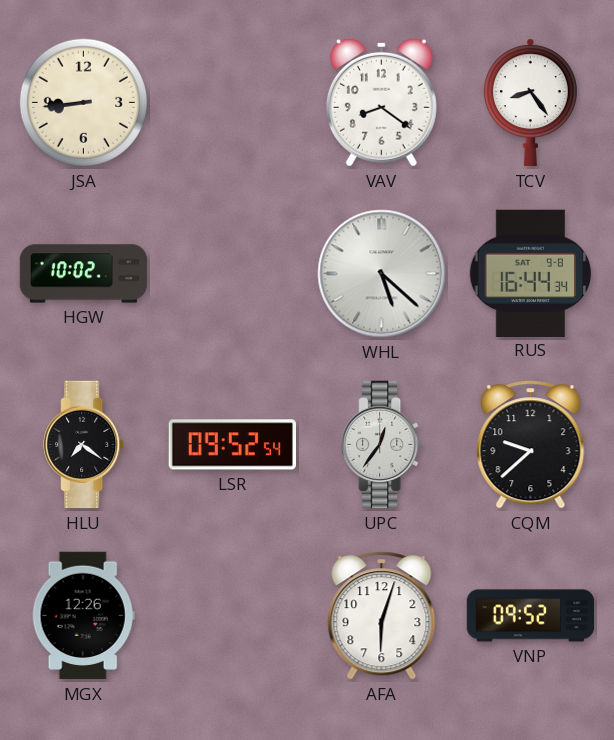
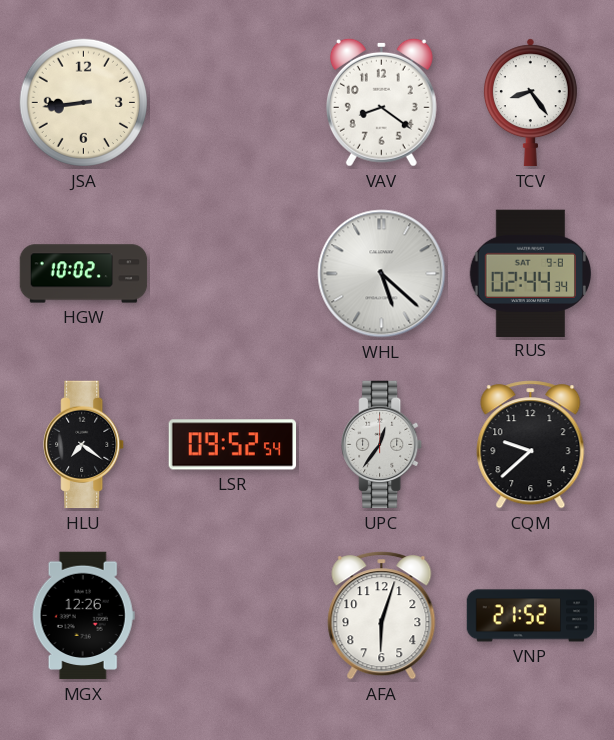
RUS: 16:44 -> 02:44
VNP: 09:52 -> 21:52
